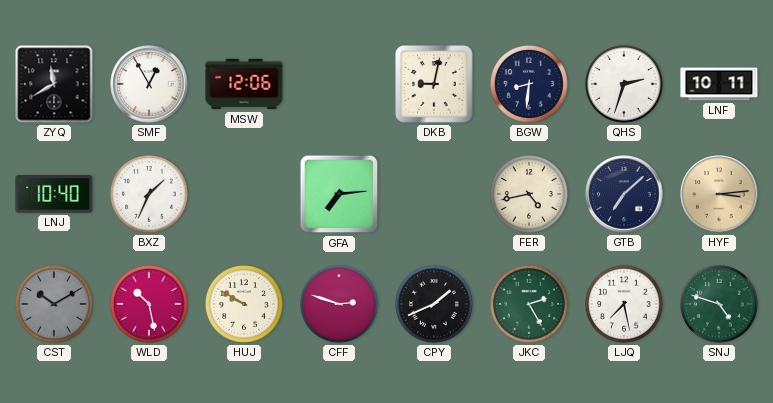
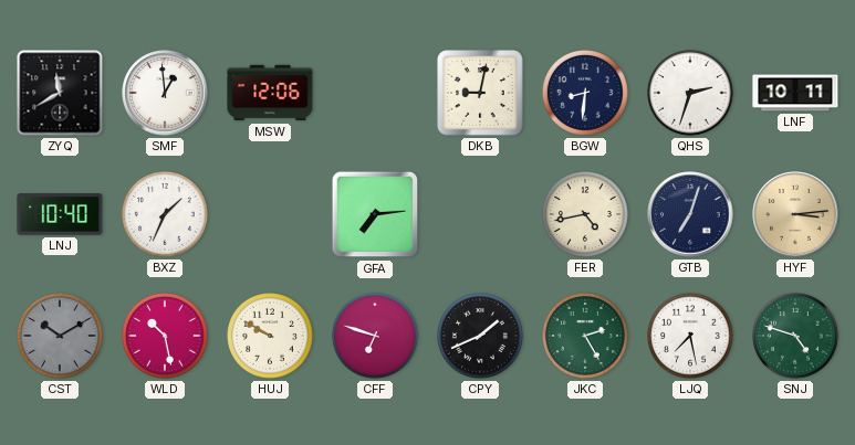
SMF: 12:55 -> 12:59
GTB: 7:08 -> 7:03
CFF: 2:48 -> 6:48
